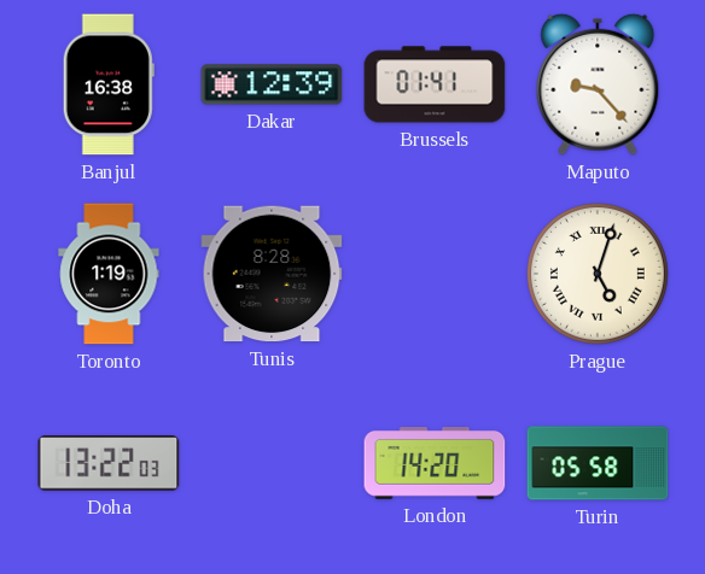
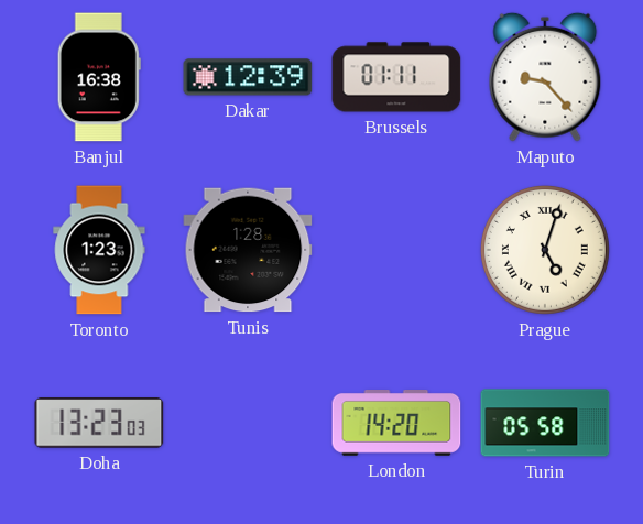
Brussels: 01:41 -> 01:11
Toronto: 1:19 -> 1:23
Tunis: 8:28 -> 1:28
Doha: 13:22 -> 13:23
